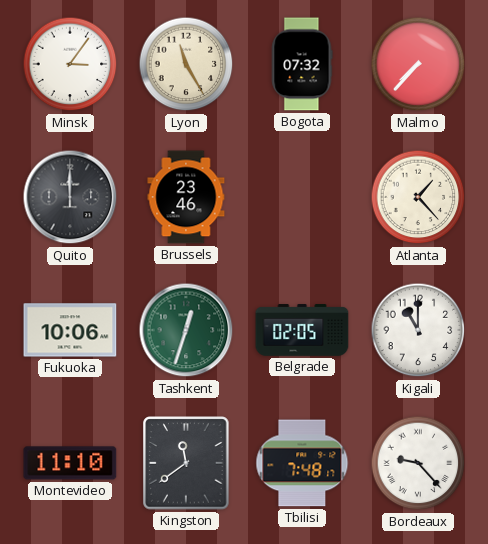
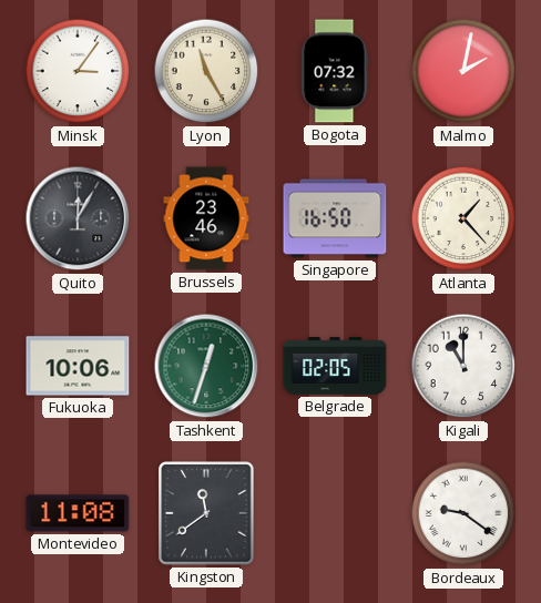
Malmo: 7:37 -> 2:02
Quito: 12:00 -> 12:05
Singapore: none -> 16:50
Montevideo: 11:10 -> 11:08
Tbilisi: 7:48 -> none
Bordeaux: 9:23 -> 9:21
